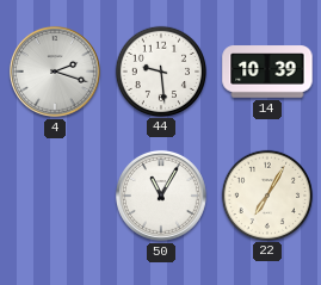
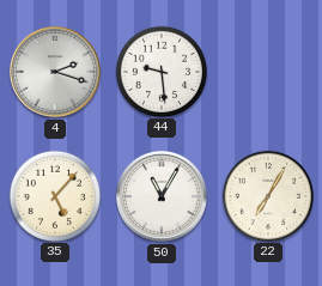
14: 10:39 -> none
35: none -> 5:07
